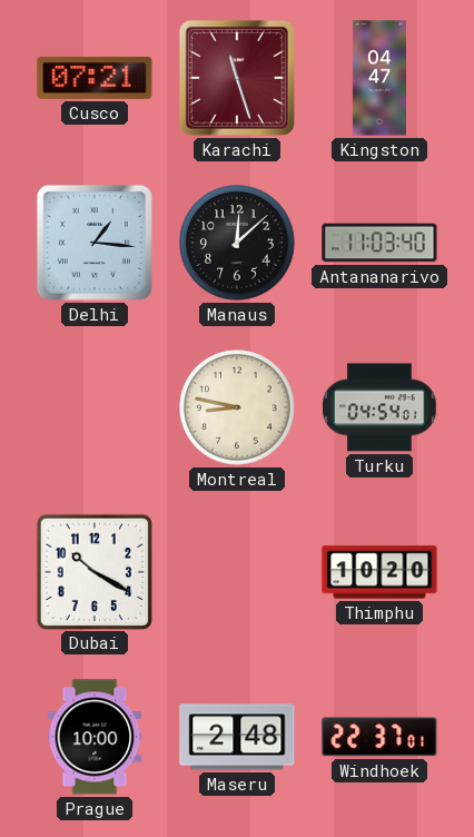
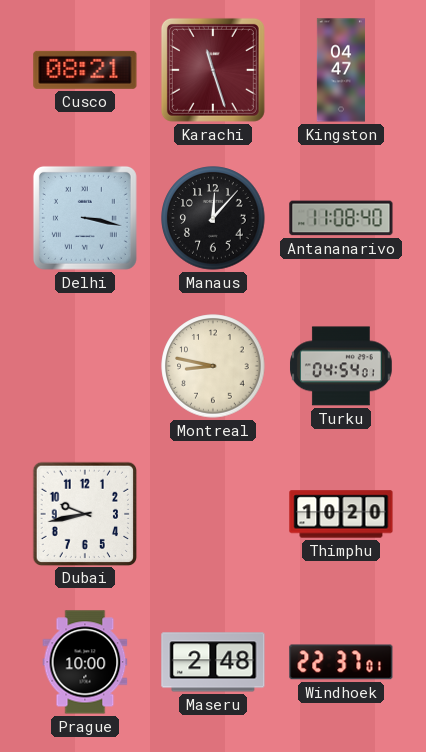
Cusco: 07:21 -> 08:21
Delhi: 1:16 -> 3:17
Manaus: 12:08 -> 12:07
Antananarivo: 11:03 -> 11:08
Dubai: 10:20 -> 9:43
